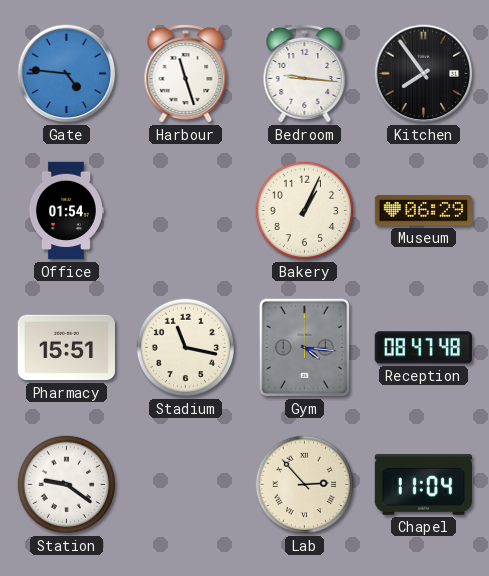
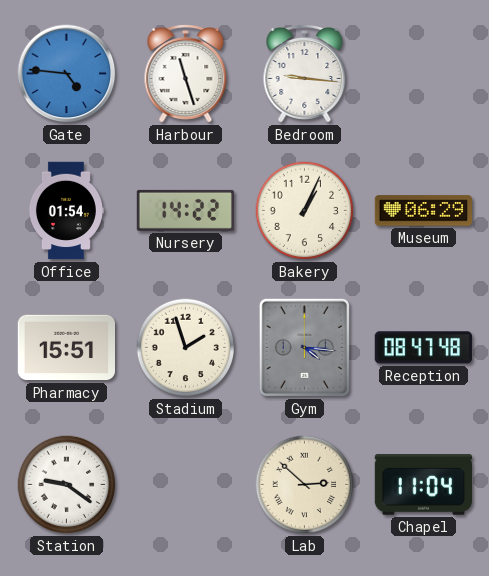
Kitchen: 7:54 -> none
Nursery: none -> 14:22
Stadium: 11:17 -> 1:57
Lab: 2:53 -> 2:52
